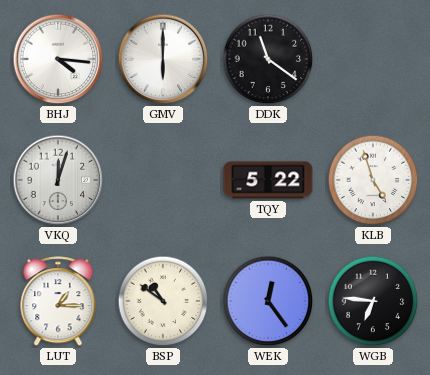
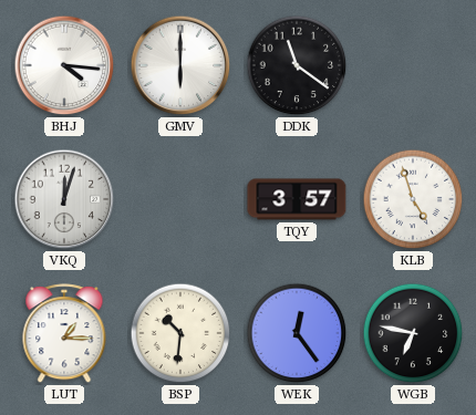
TQY: 5:22 -> 3:57
BSP: 10:51 -> 10:31
WGB: 6:46 -> 6:47
